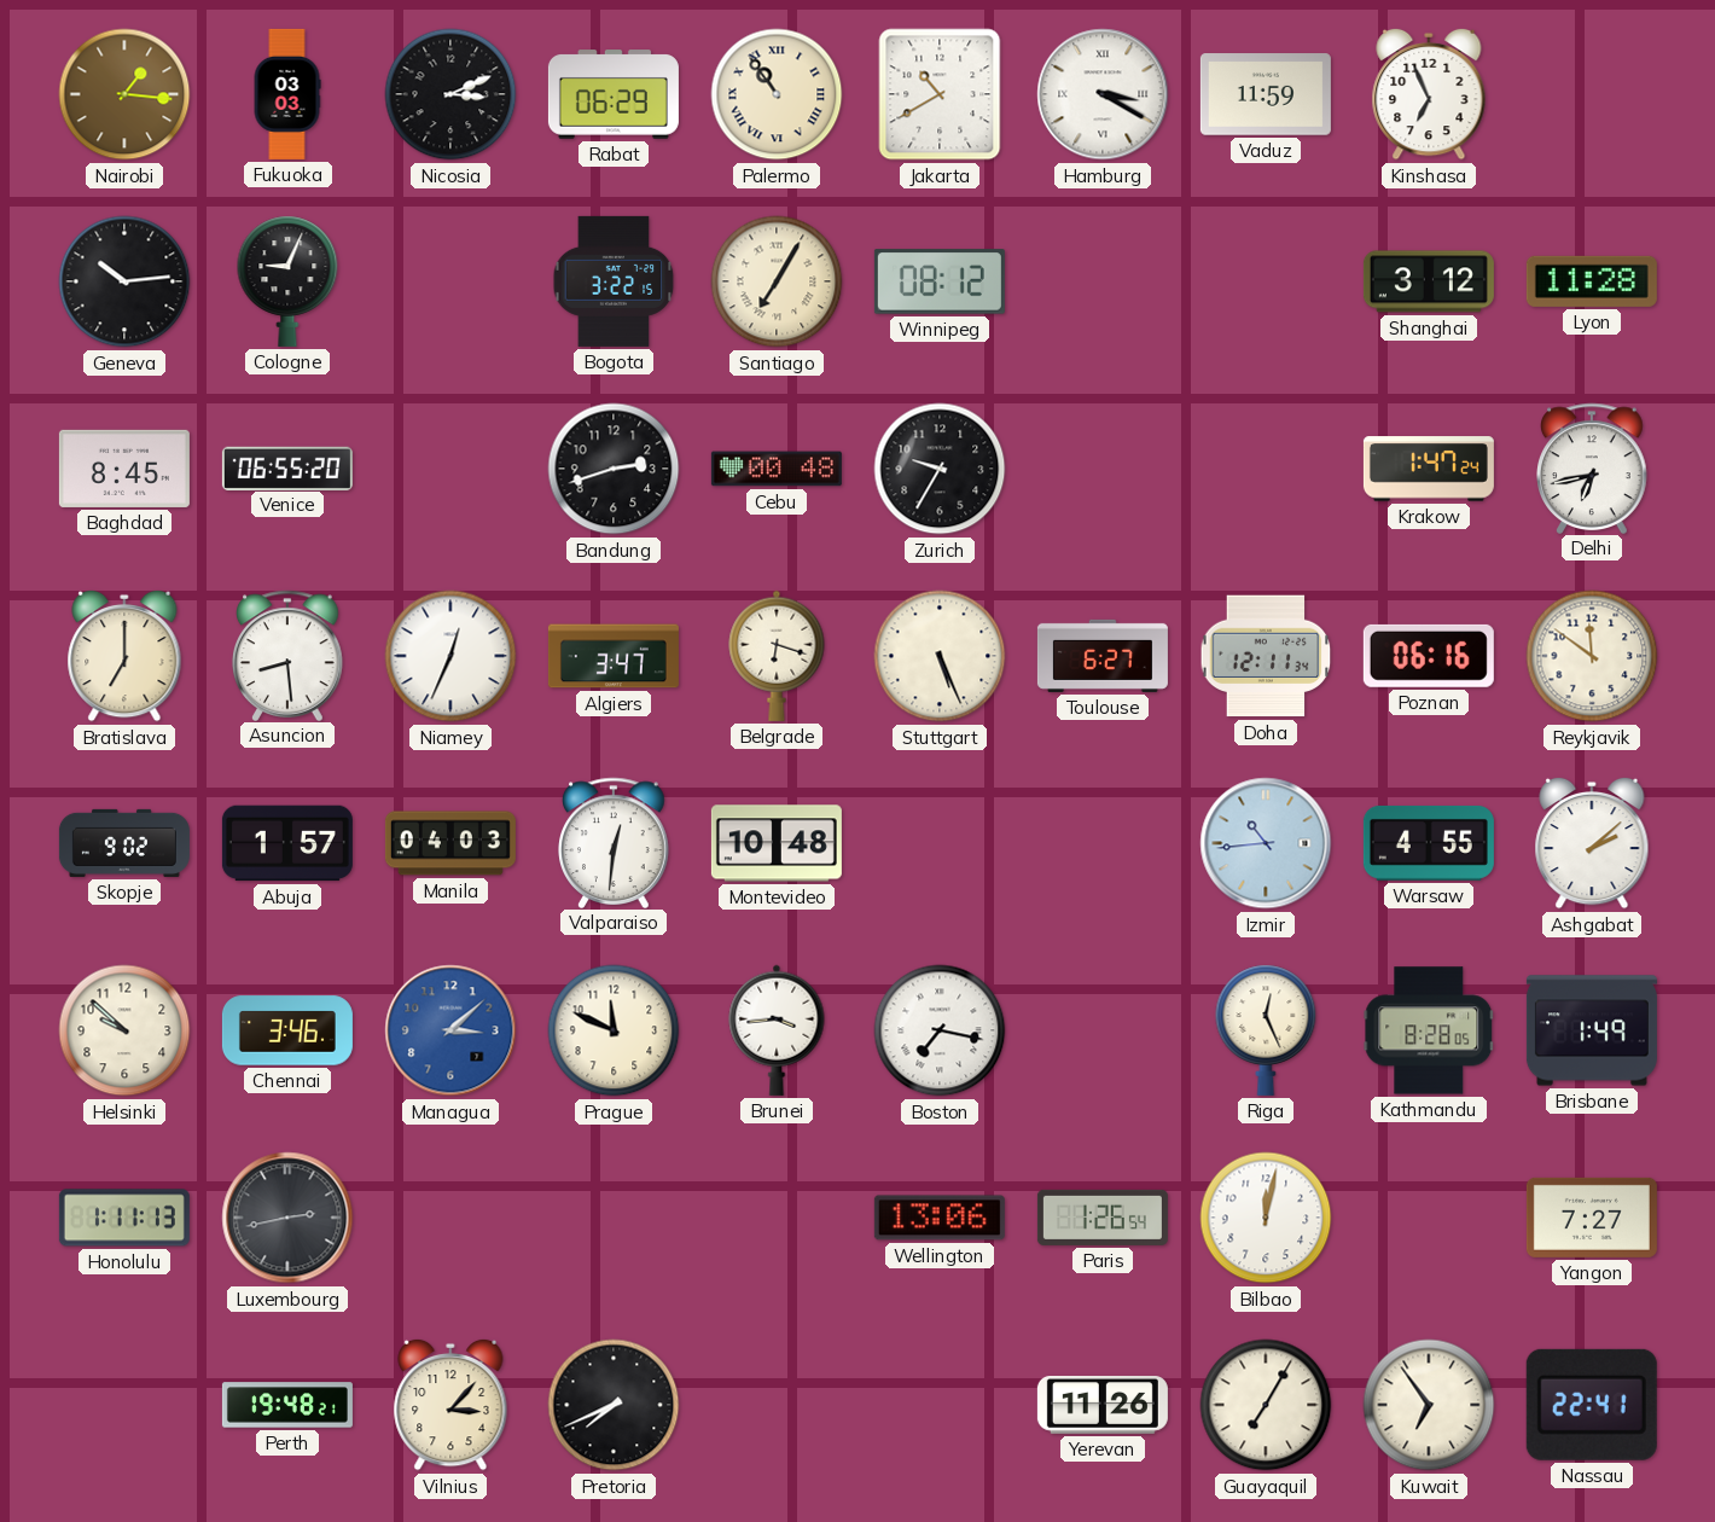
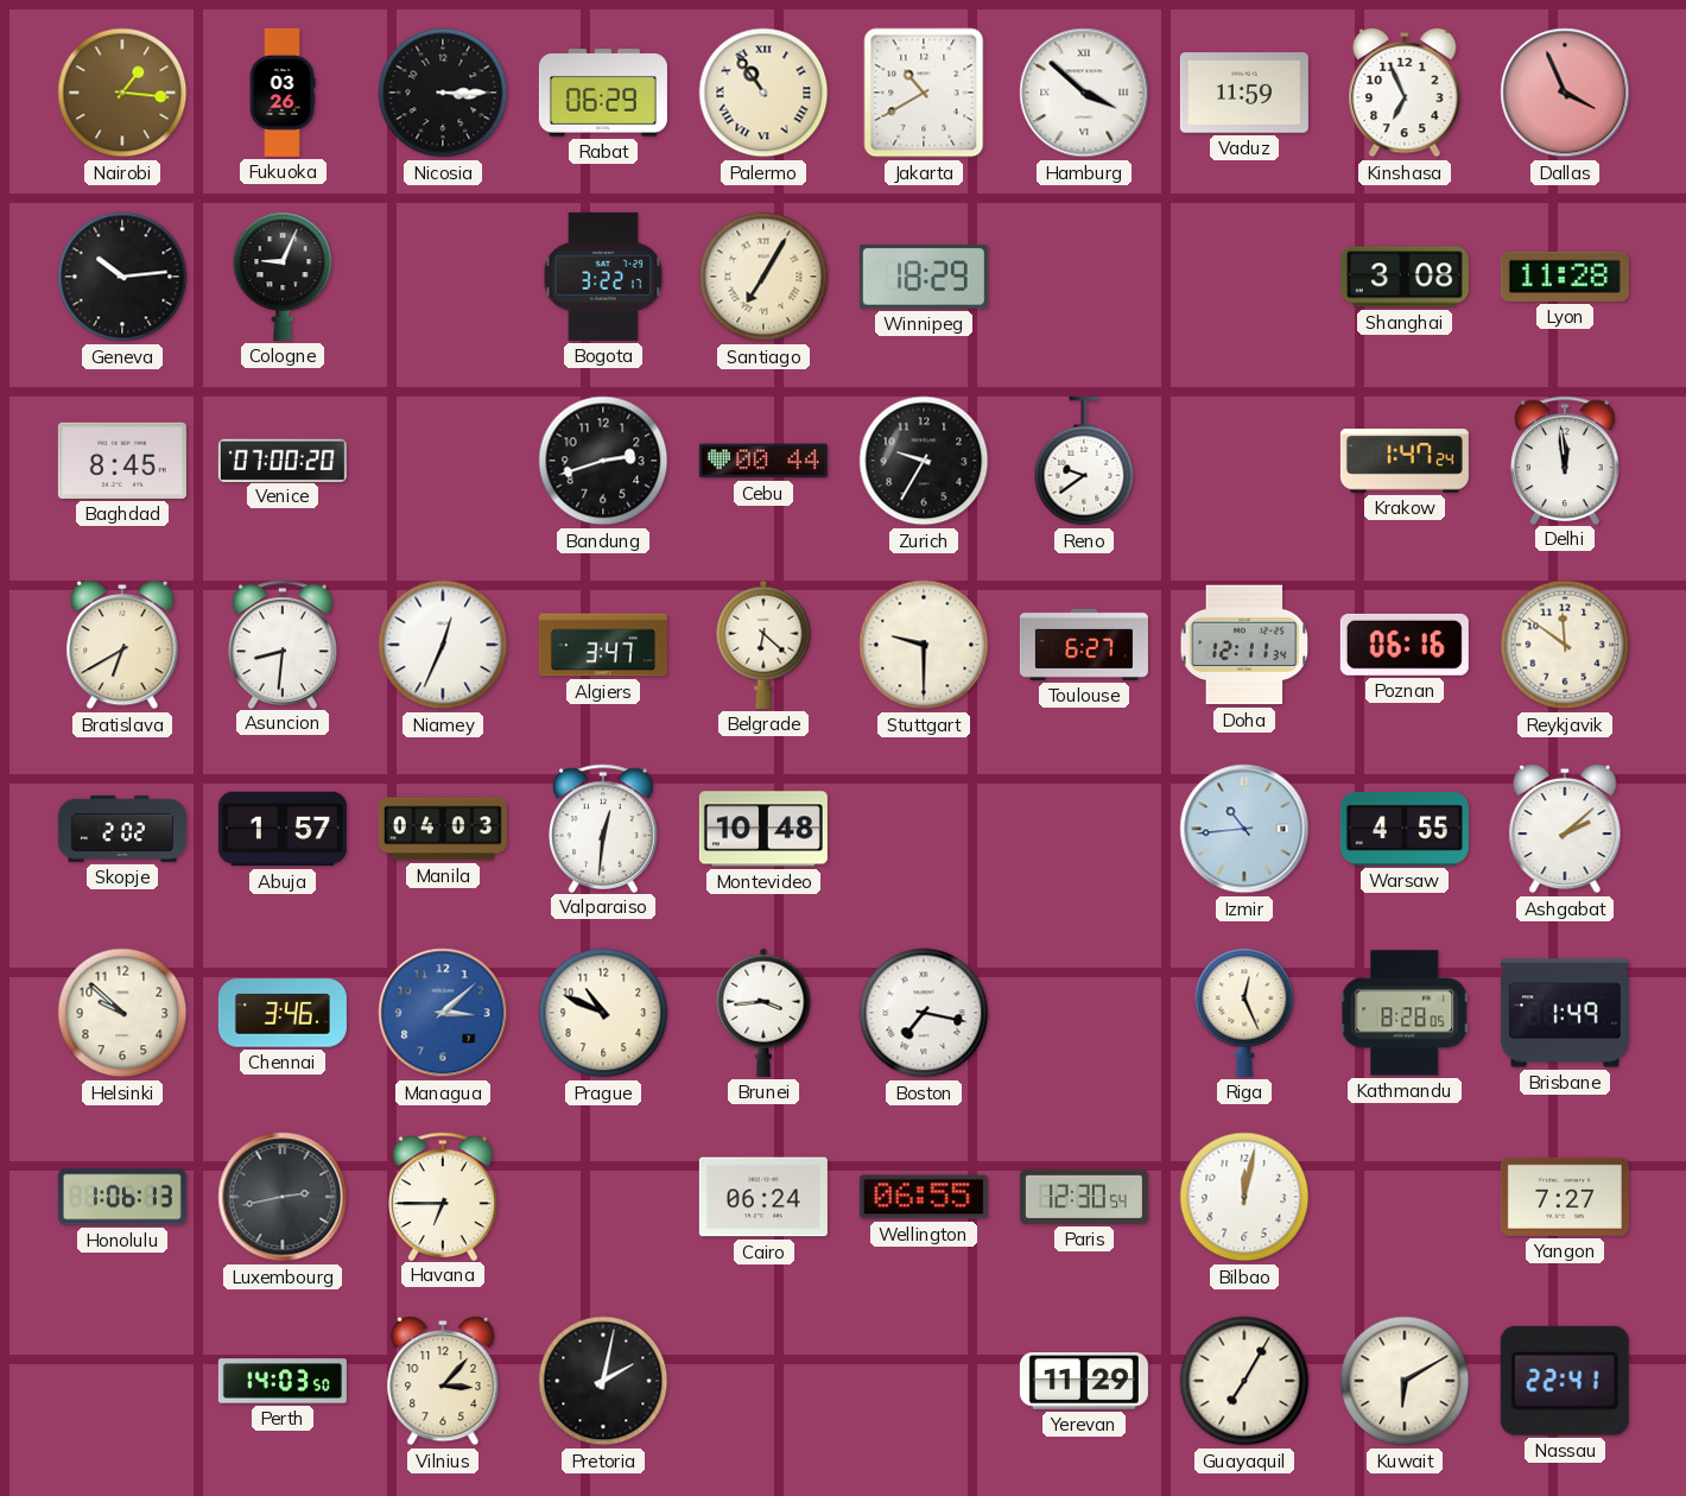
Fukuoka: 03:03 -> 03:26
Nicosia: 3:11 -> 3:15
Hamburg: 3:20 -> 3:52
Dallas: none -> 3:56
Bogota: 3:22:15 -> 3:22:17
Winnipeg: 08:12 -> 18:29
Shanghai: 3:12 -> 3:08
Venice: 06:55 -> 07:00
Cebu: 00:48 -> 00:44
Reno: none -> 9:39
Delhi: 6:43 -> 11:59
Bratislava: 7:00 -> 6:40
Asuncion: 8:29 -> 8:31
Belgrade: 6:18 -> 6:22
Stuttgart: 5:26 -> 9:30
Skopje: 9:02 -> 2:02
Prague: 11:49 -> 10:49
Honolulu: 1:11 -> 1:06
Havana: none -> 6:45
Cairo: none -> 06:24
Wellington: 13:06 -> 06:55
Paris: 1:26 -> 12:30
Perth: 19:48 -> 14:03
Pretoria: 7:41 -> 2:02
Yerevan: 11:26 -> 11:29
Kuwait: 6:54 -> 6:10
